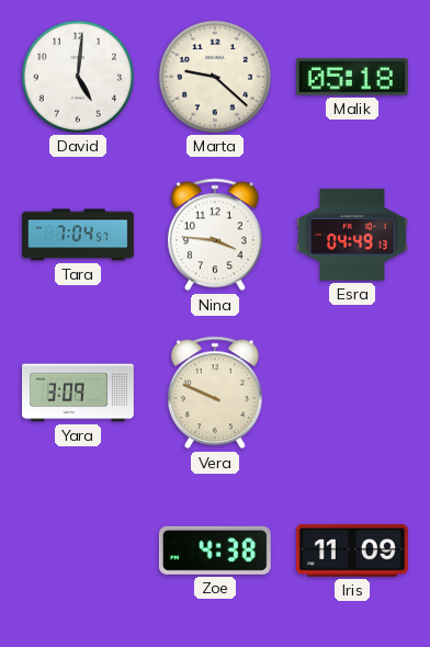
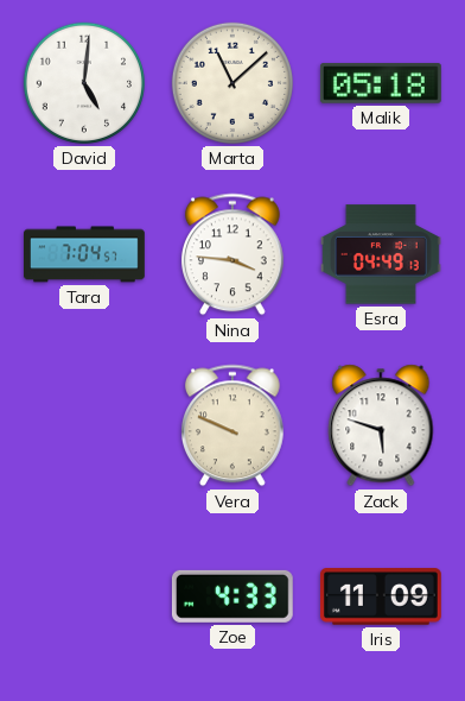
Marta: 9:22 -> 11:08
Yara: 3:09 -> none
Zack: none -> 5:48
Zoe: 4:38 -> 4:33
